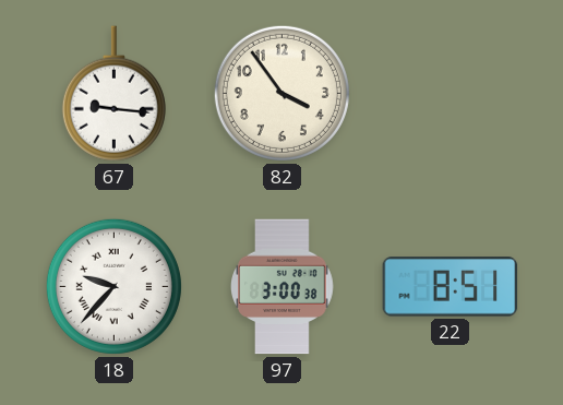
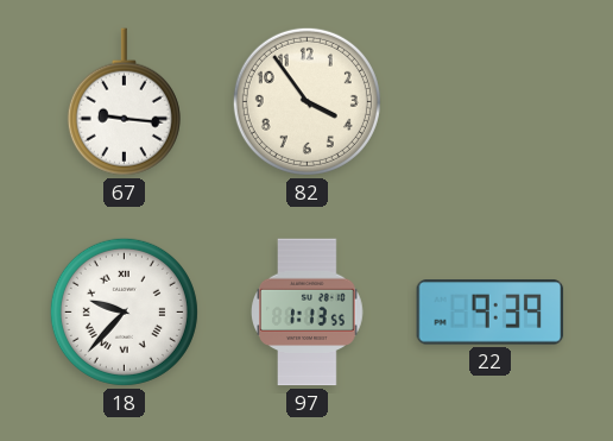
97: 3:00 -> 1:13
22: 8:51 -> 9:39
